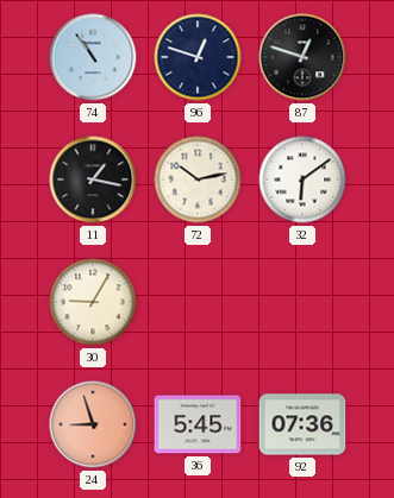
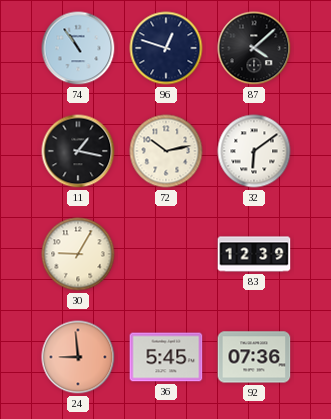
87: 12:48 -> 4:08
83: none -> 12:39
24: 8:57 -> 8:59
